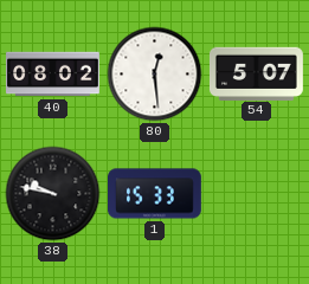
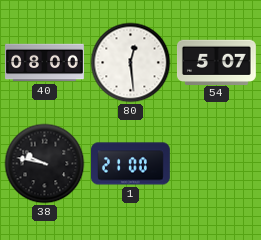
40: 08:02 -> 08:00
1: 15:33 -> 21:00
